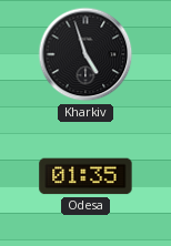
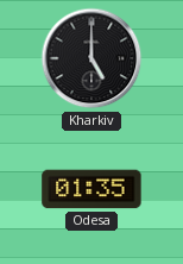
Kharkiv: 4:57 -> 5:00
